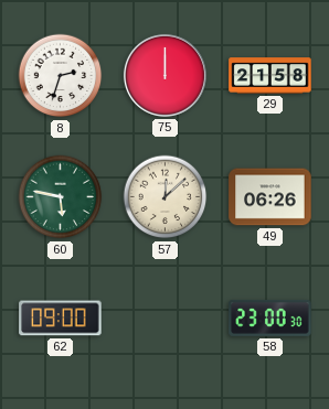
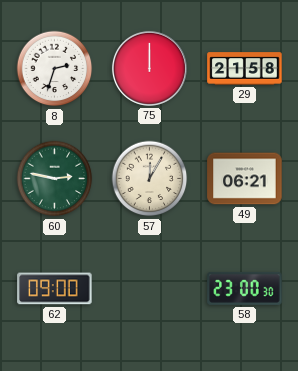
60: 5:47 -> 2:47
57: 12:08 -> 12:05
49: 06:26 -> 06:21
